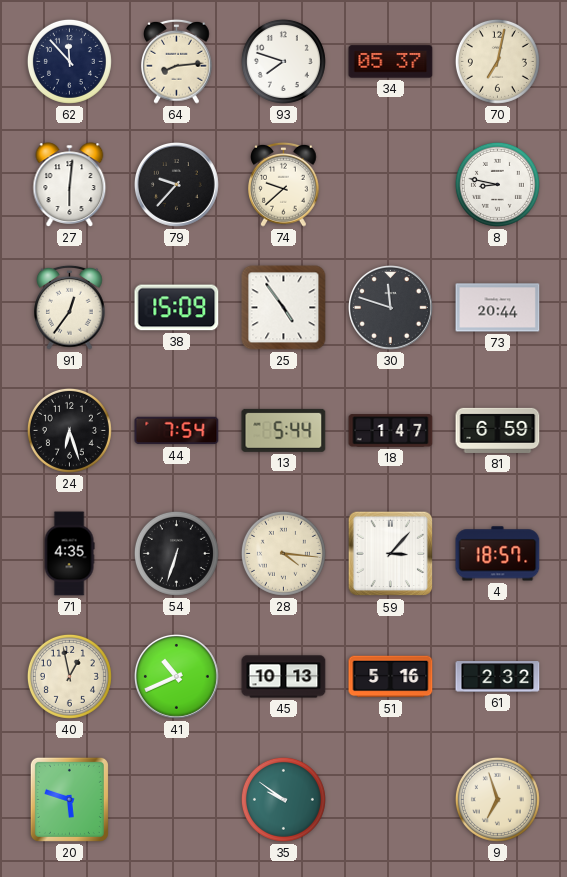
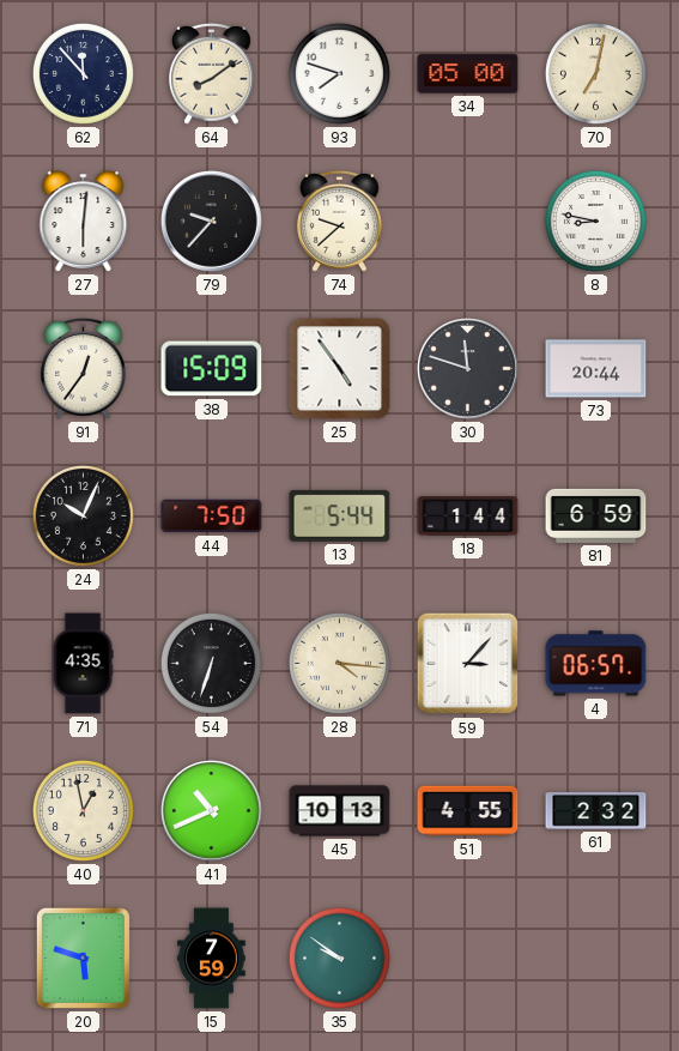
64: 8:14 -> 8:09
34: 05:37 -> 05:00
24: 6:27 -> 10:04
44: 7:54 -> 7:50
18: 1:47 -> 1:44
4: 18:57 -> 06:57
51: 5:16 -> 4:55
15: none -> 7:59
9: 6:57 -> none
